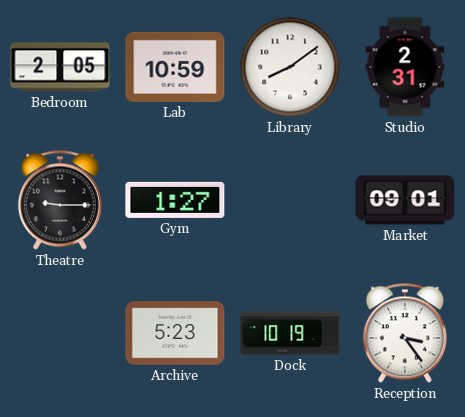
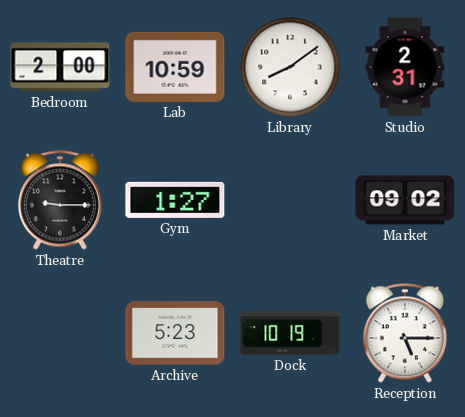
Bedroom: 2:05 -> 2:00
Market: 09:01 -> 09:02
Reception: 3:24 -> 5:15
